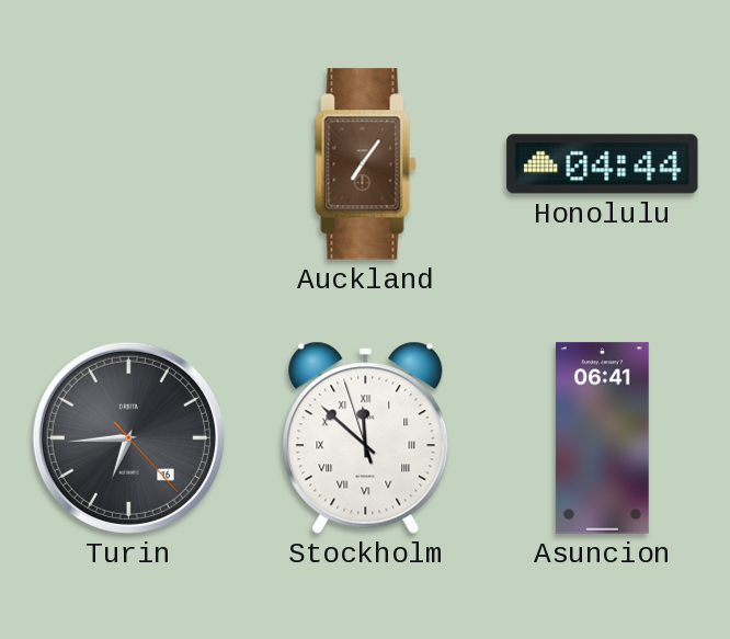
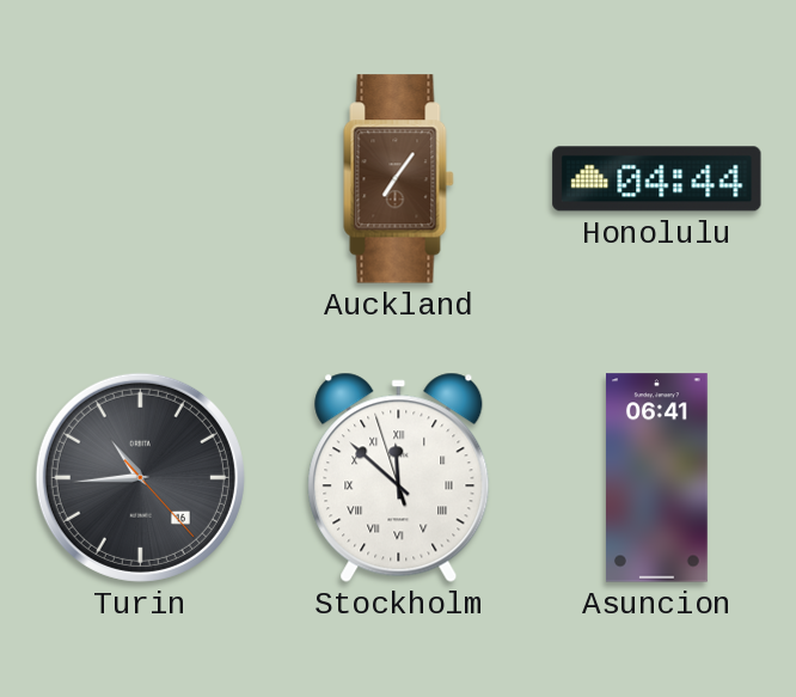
Turin: 6:44 -> 10:44
